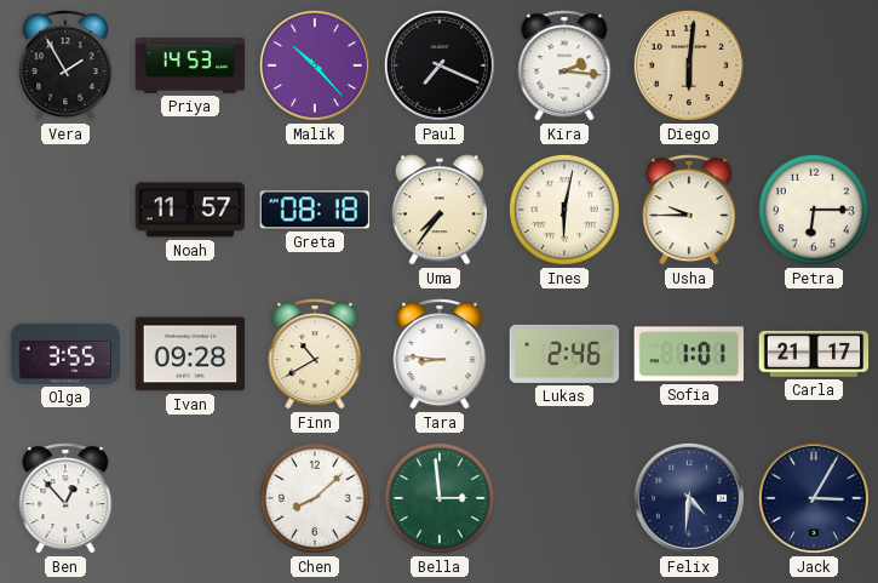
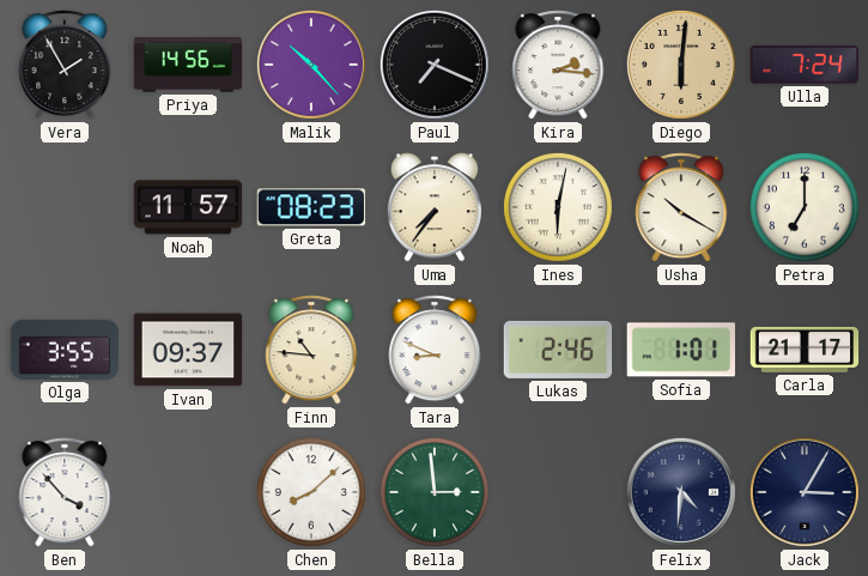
Priya: 14:53 -> 14:56
Ulla: none -> 7:24
Greta: 08:18 -> 08:23
Usha: 9:45 -> 10:20
Petra: 6:15 -> 7:00
Ivan: 09:28 -> 09:37
Finn: 10:40 -> 10:46
Tara: 8:46 -> 8:49
Ben: 12:53 -> 3:53
